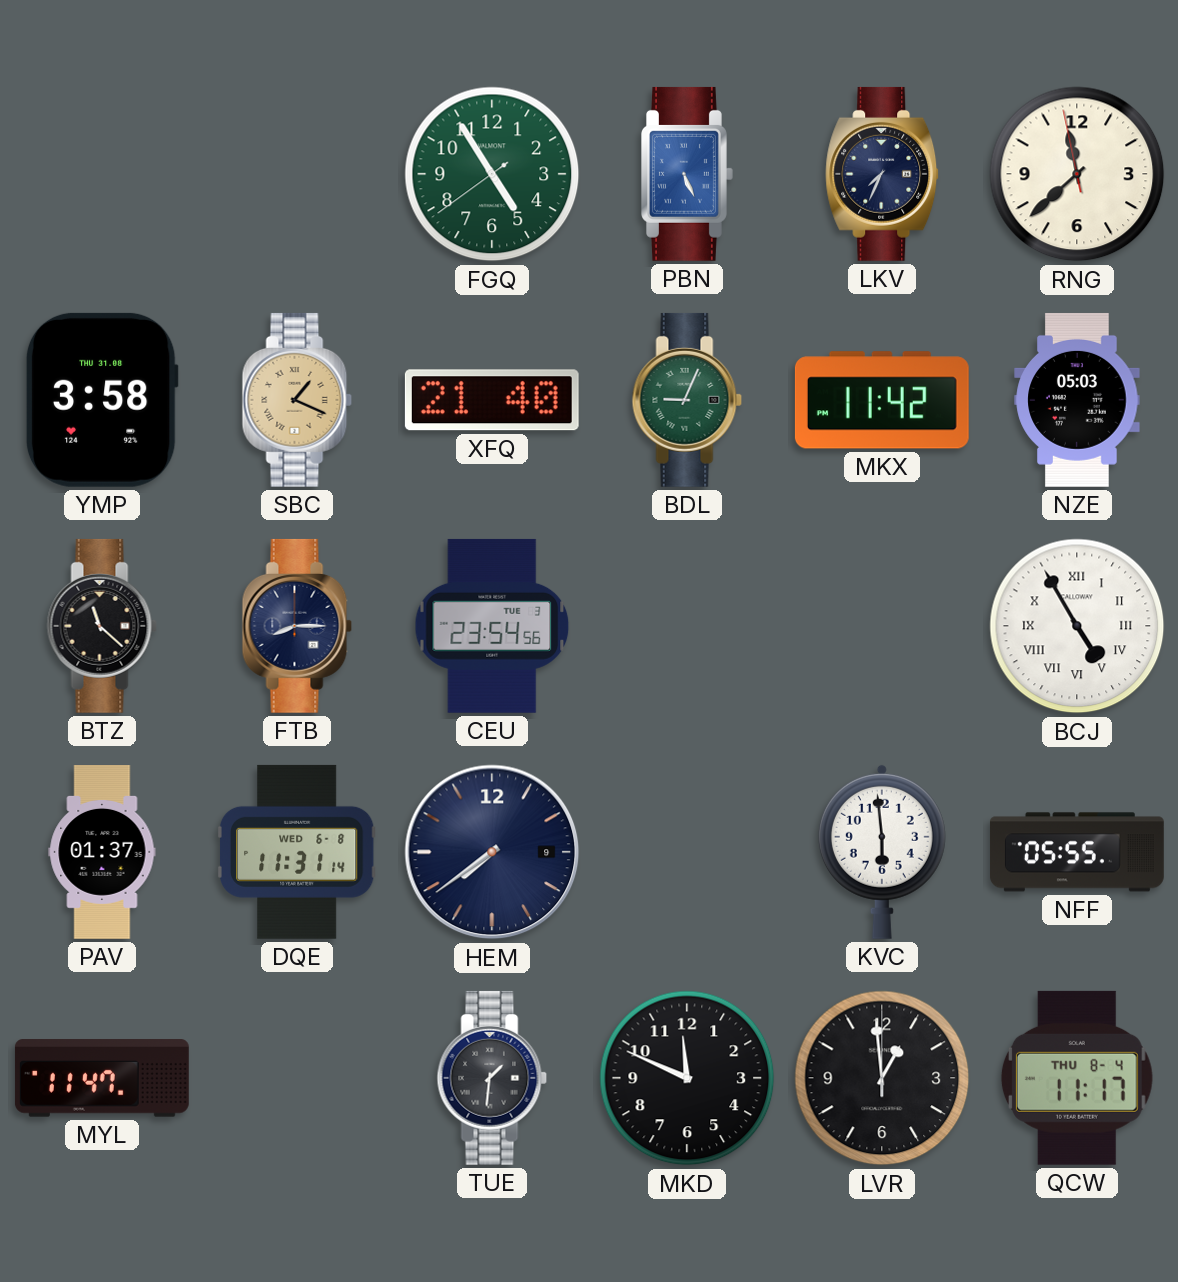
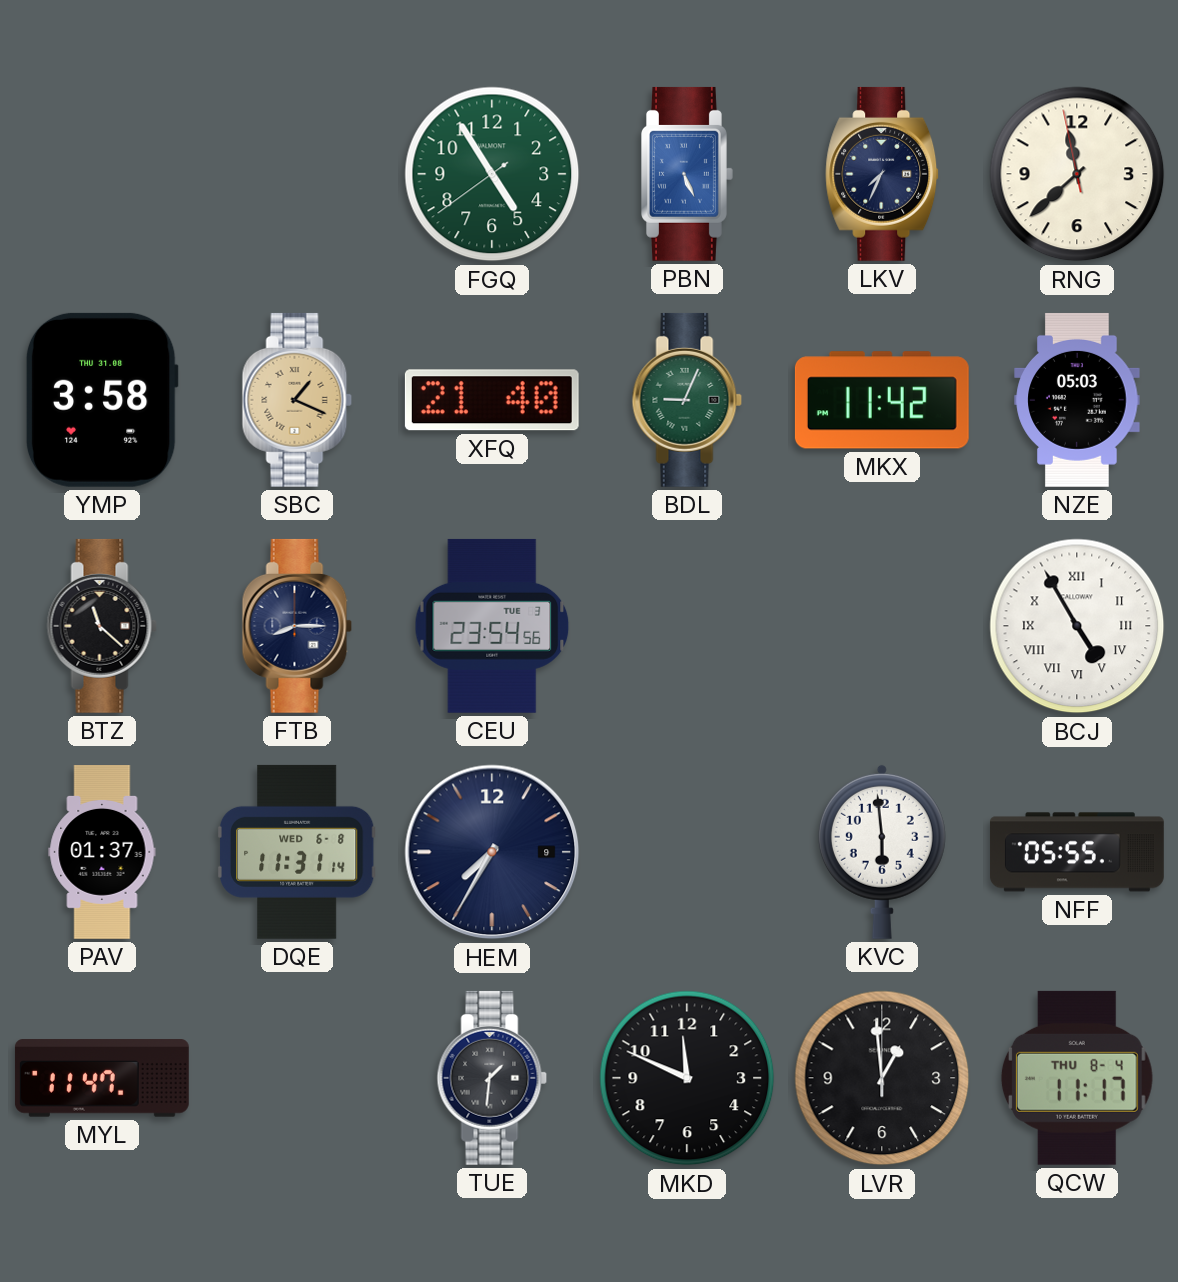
HEM: 7:39 -> 7:35
